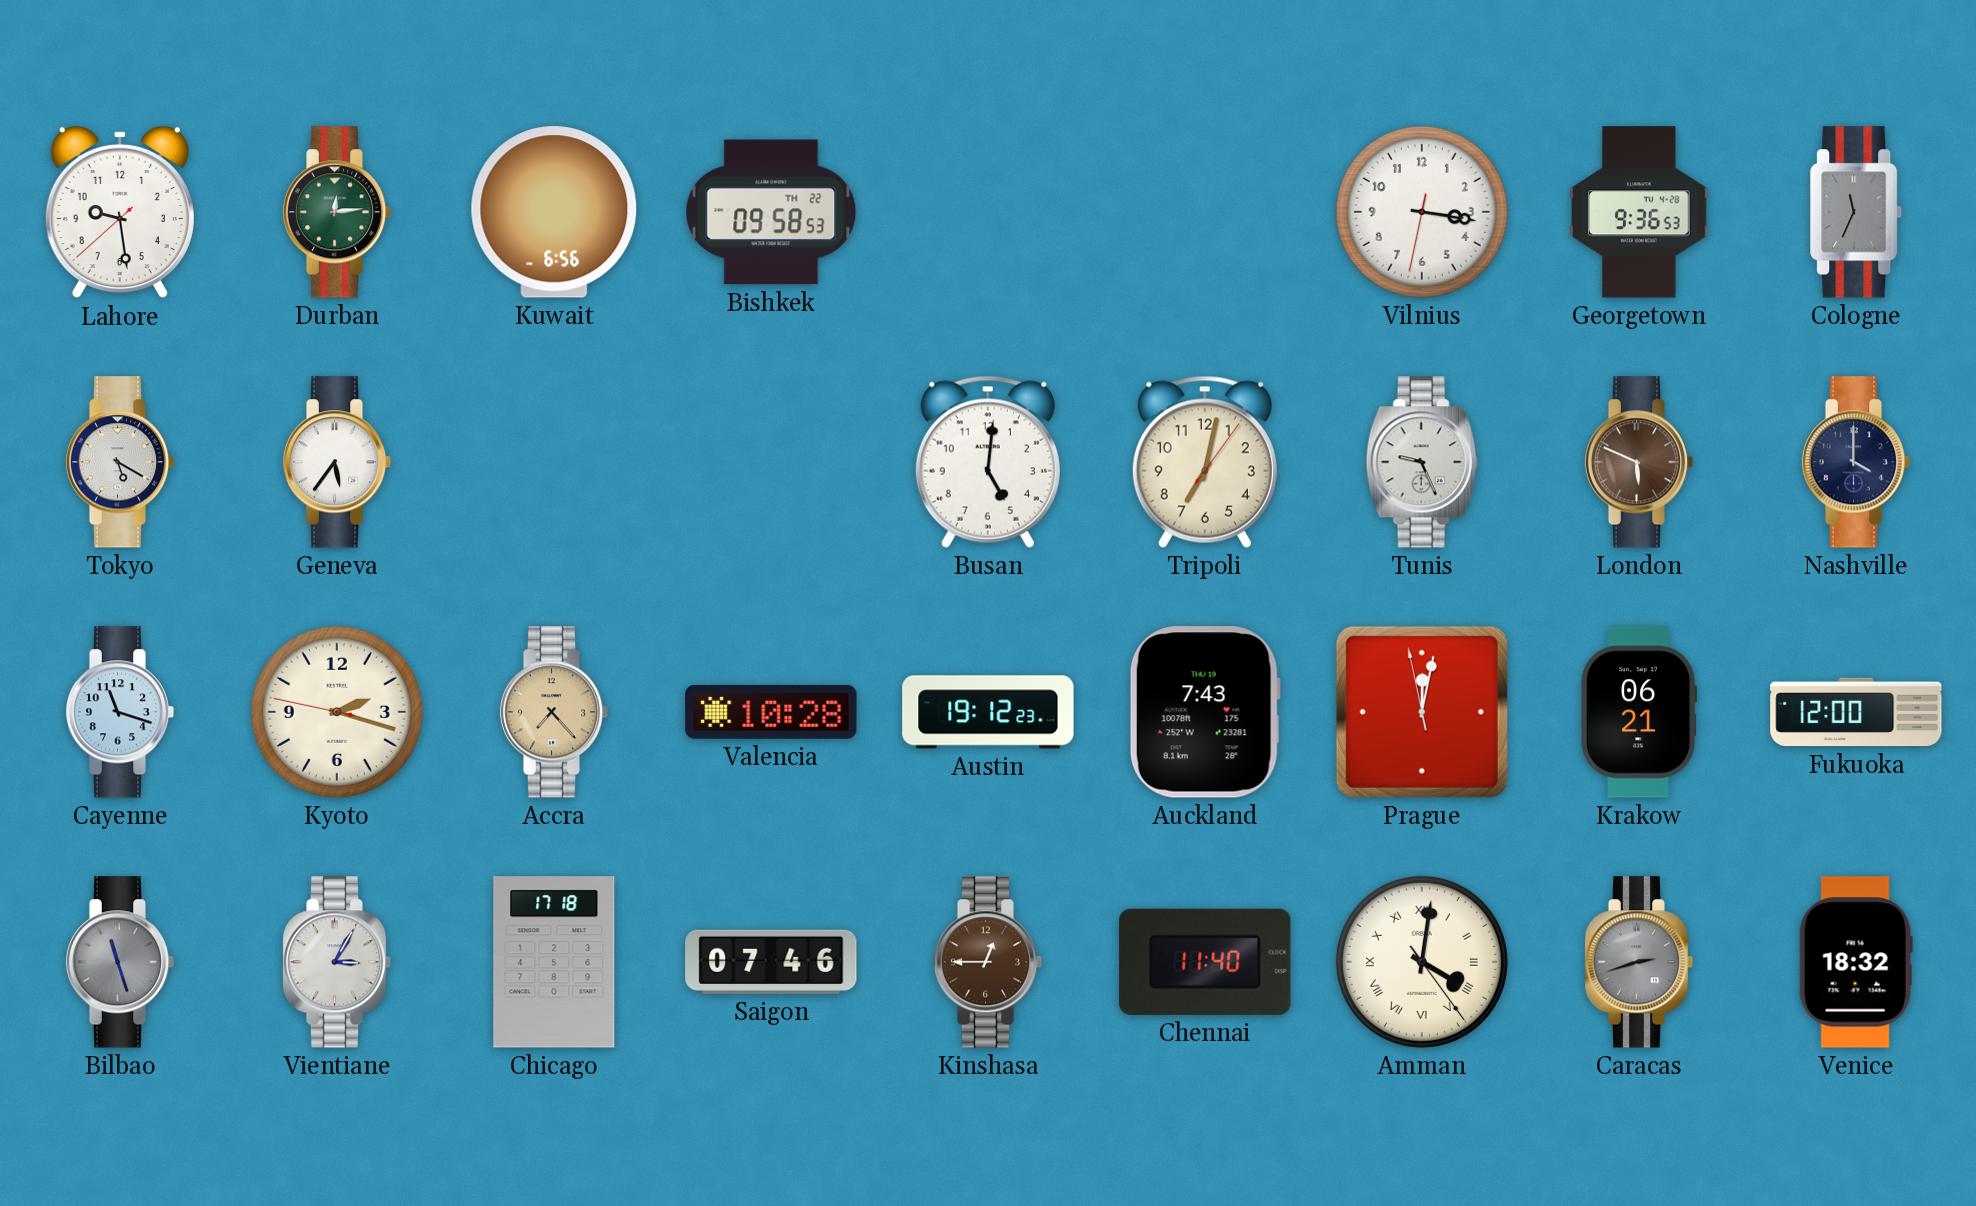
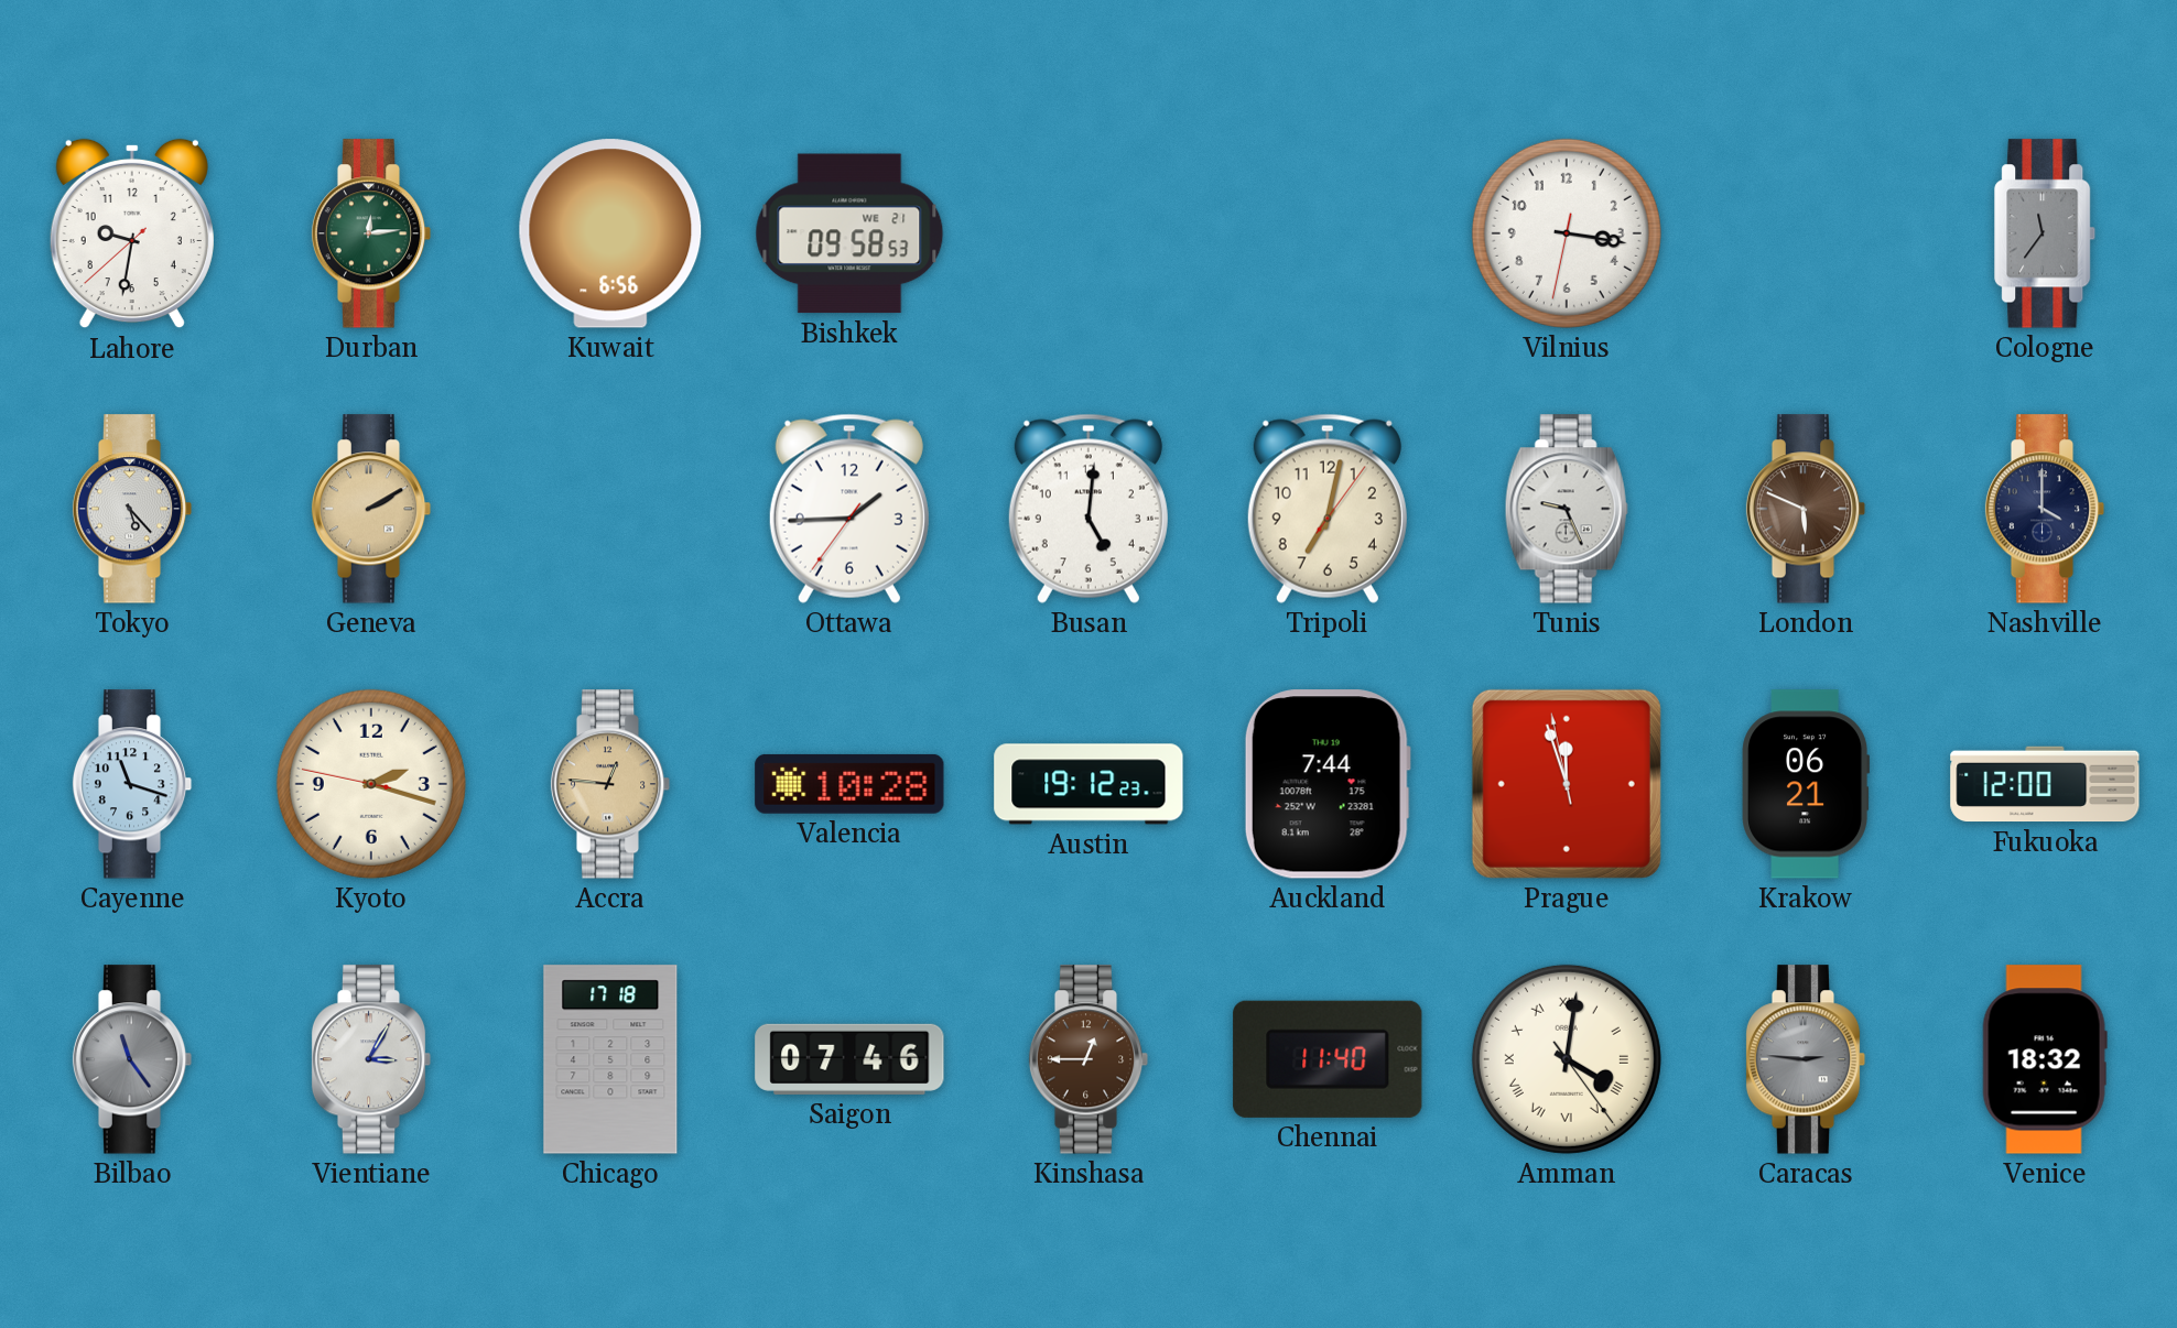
Lahore: 9:28 -> 9:31
Bishkek date: TH 22 -> WE 21
Georgetown: 9:36 -> none
Cologne: 11:34 -> 11:36
Tokyo: 5:20 -> 5:23
Geneva: 5:36 -> 2:10
Geneva dial: white -> champagne
Ottawa: none -> 1:44
Accra: 7:23 -> 12:46
Auckland: 7:43 -> 7:44
Prague: 12:01 -> 11:56
Bilbao: 11:27 -> 11:24
Caracas: 2:42 -> 2:46
